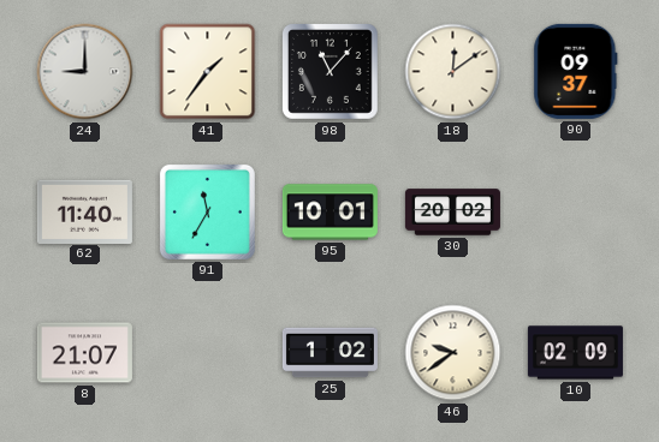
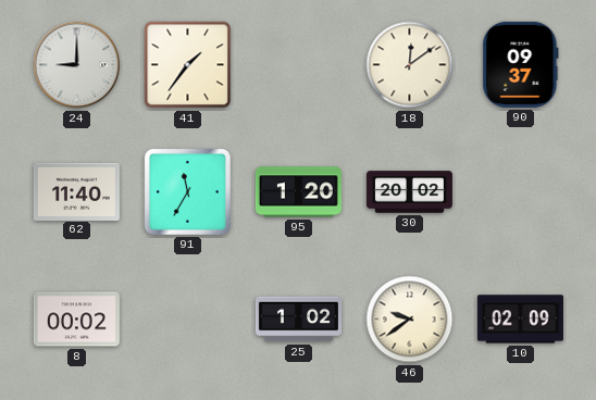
98: 11:07 -> none
95: 10:01 -> 1:20
8: 21:07 -> 00:02
